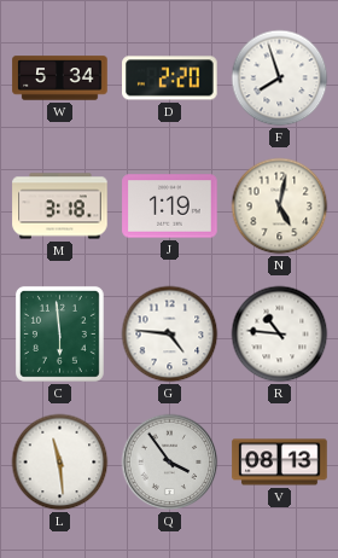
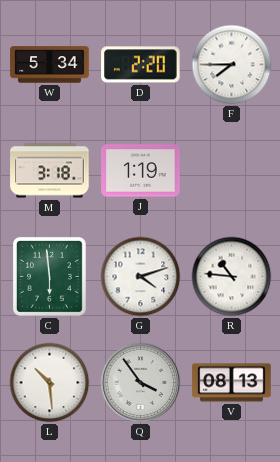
F: 7:57 -> 7:45
N: 5:02 -> none
G: 4:46 -> 4:12
L: 11:29 -> 10:29
